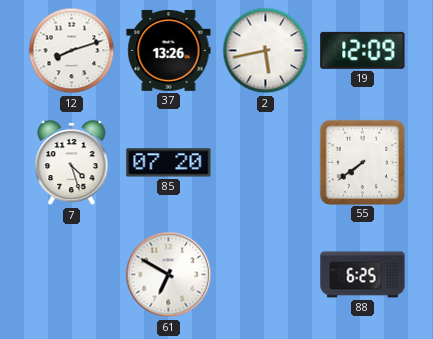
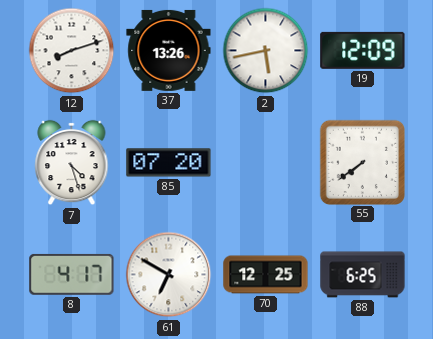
8: none -> 4:17
70: none -> 12:25
